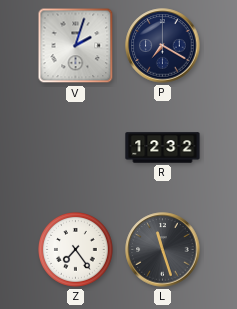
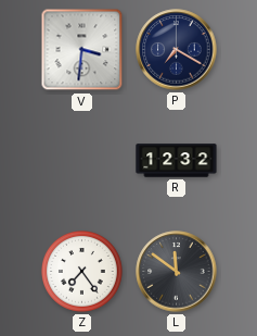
V: 2:03 -> 3:31
L: 11:27 -> 11:51
